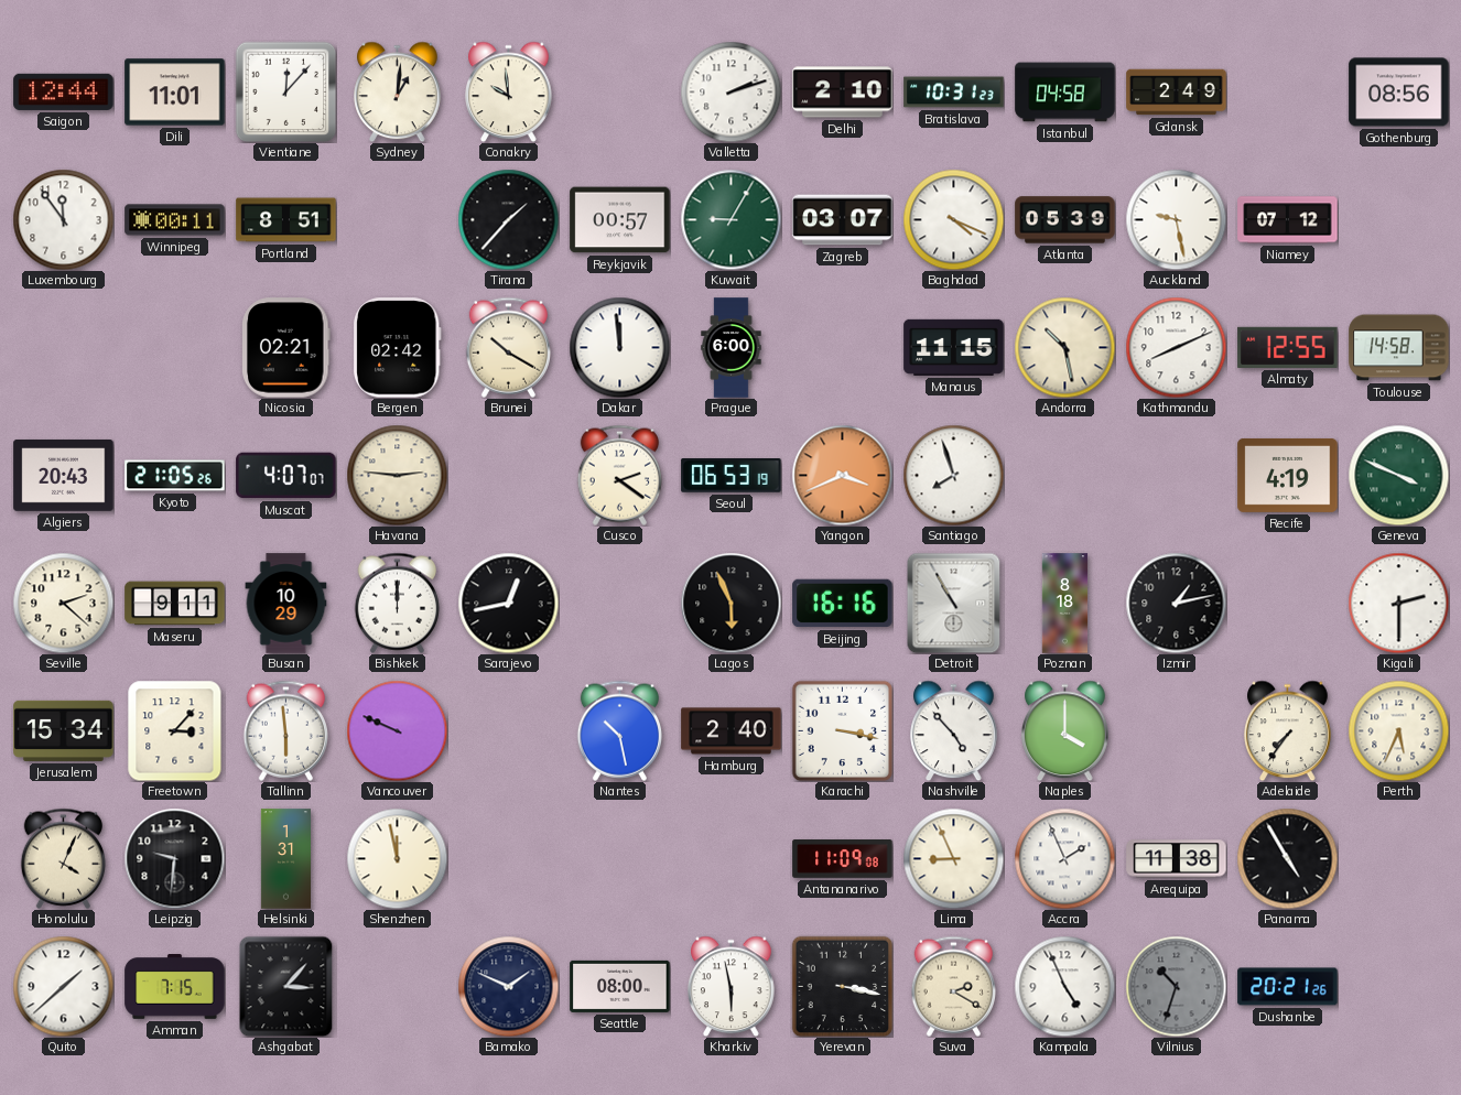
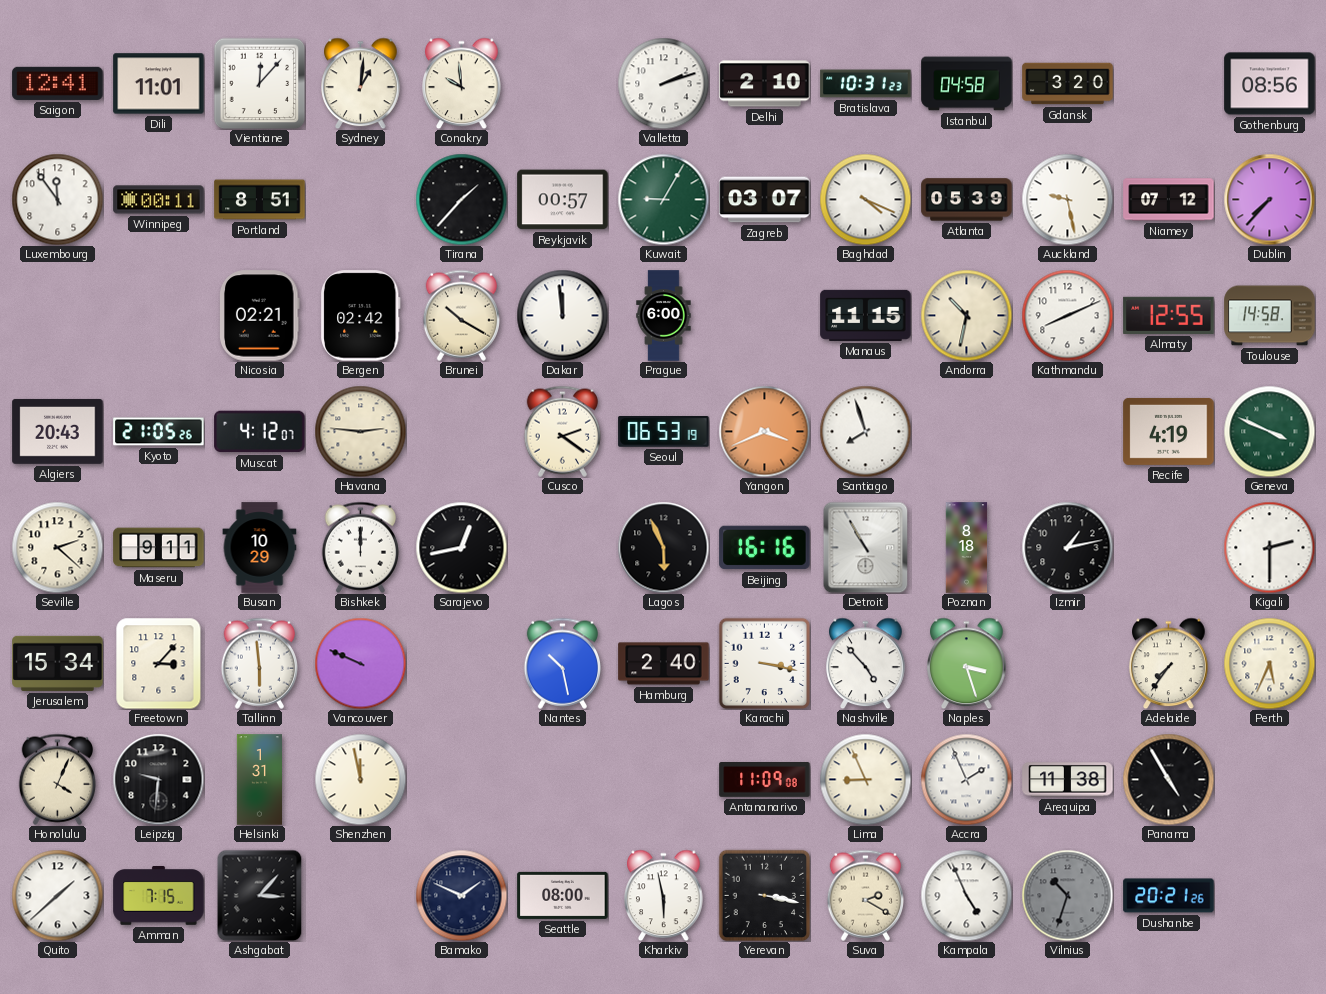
Saigon: 12:44 -> 12:41
Gdansk: 2:49 -> 3:20
Dublin: none -> 7:37
Andorra: 10:28 -> 10:32
Muscat: 4:07 -> 4:12
Naples: 4:00 -> 3:27
